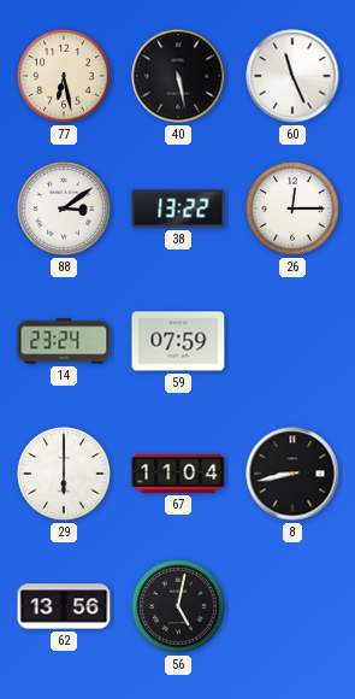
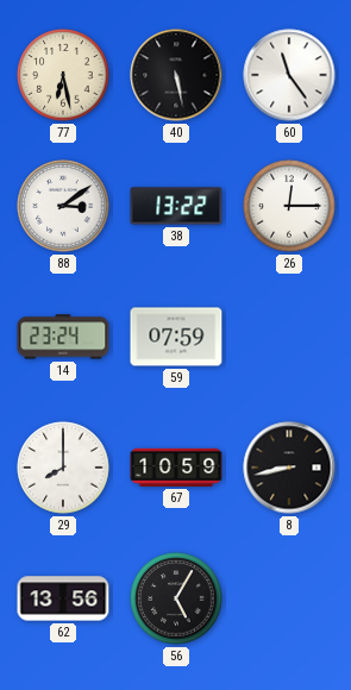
60: 11:26 -> 11:24
29: 6:00 -> 8:00
67: 11:04 -> 10:59
56: 5:02 -> 5:05
